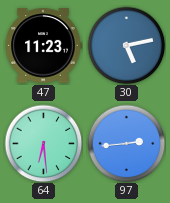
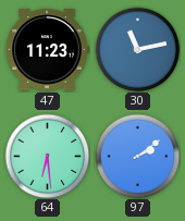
30: 5:13 -> 11:13
97: 2:44 -> 2:09
